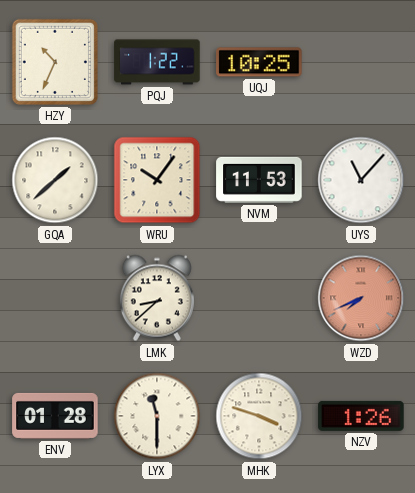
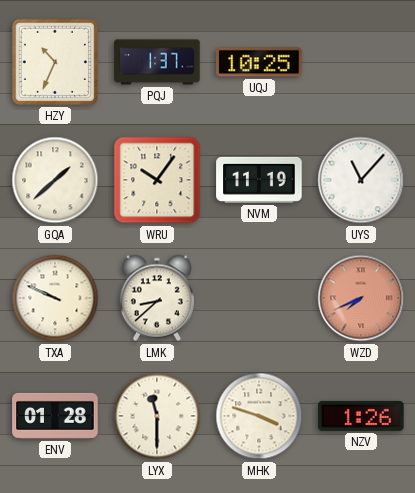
PQJ: 1:22 -> 1:37
NVM: 11:53 -> 11:19
TXA: none -> 9:49
